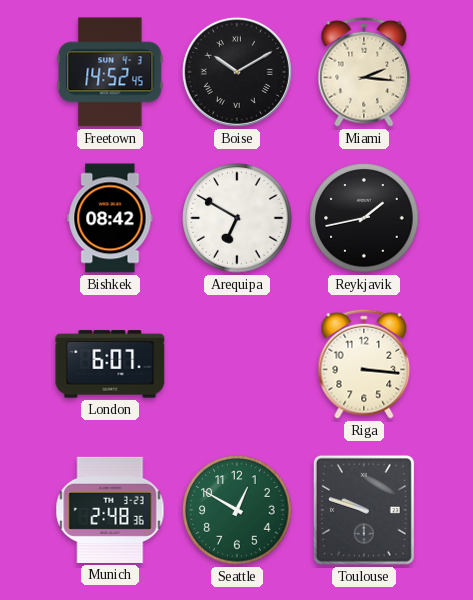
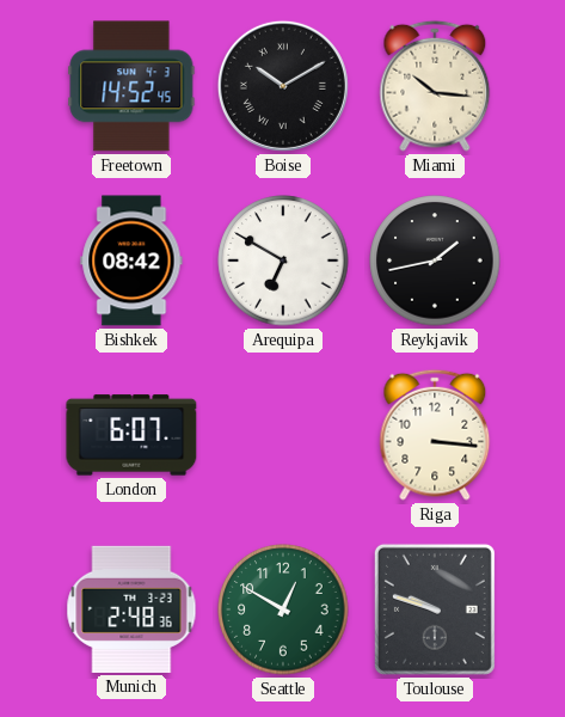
Miami: 2:16 -> 10:16
